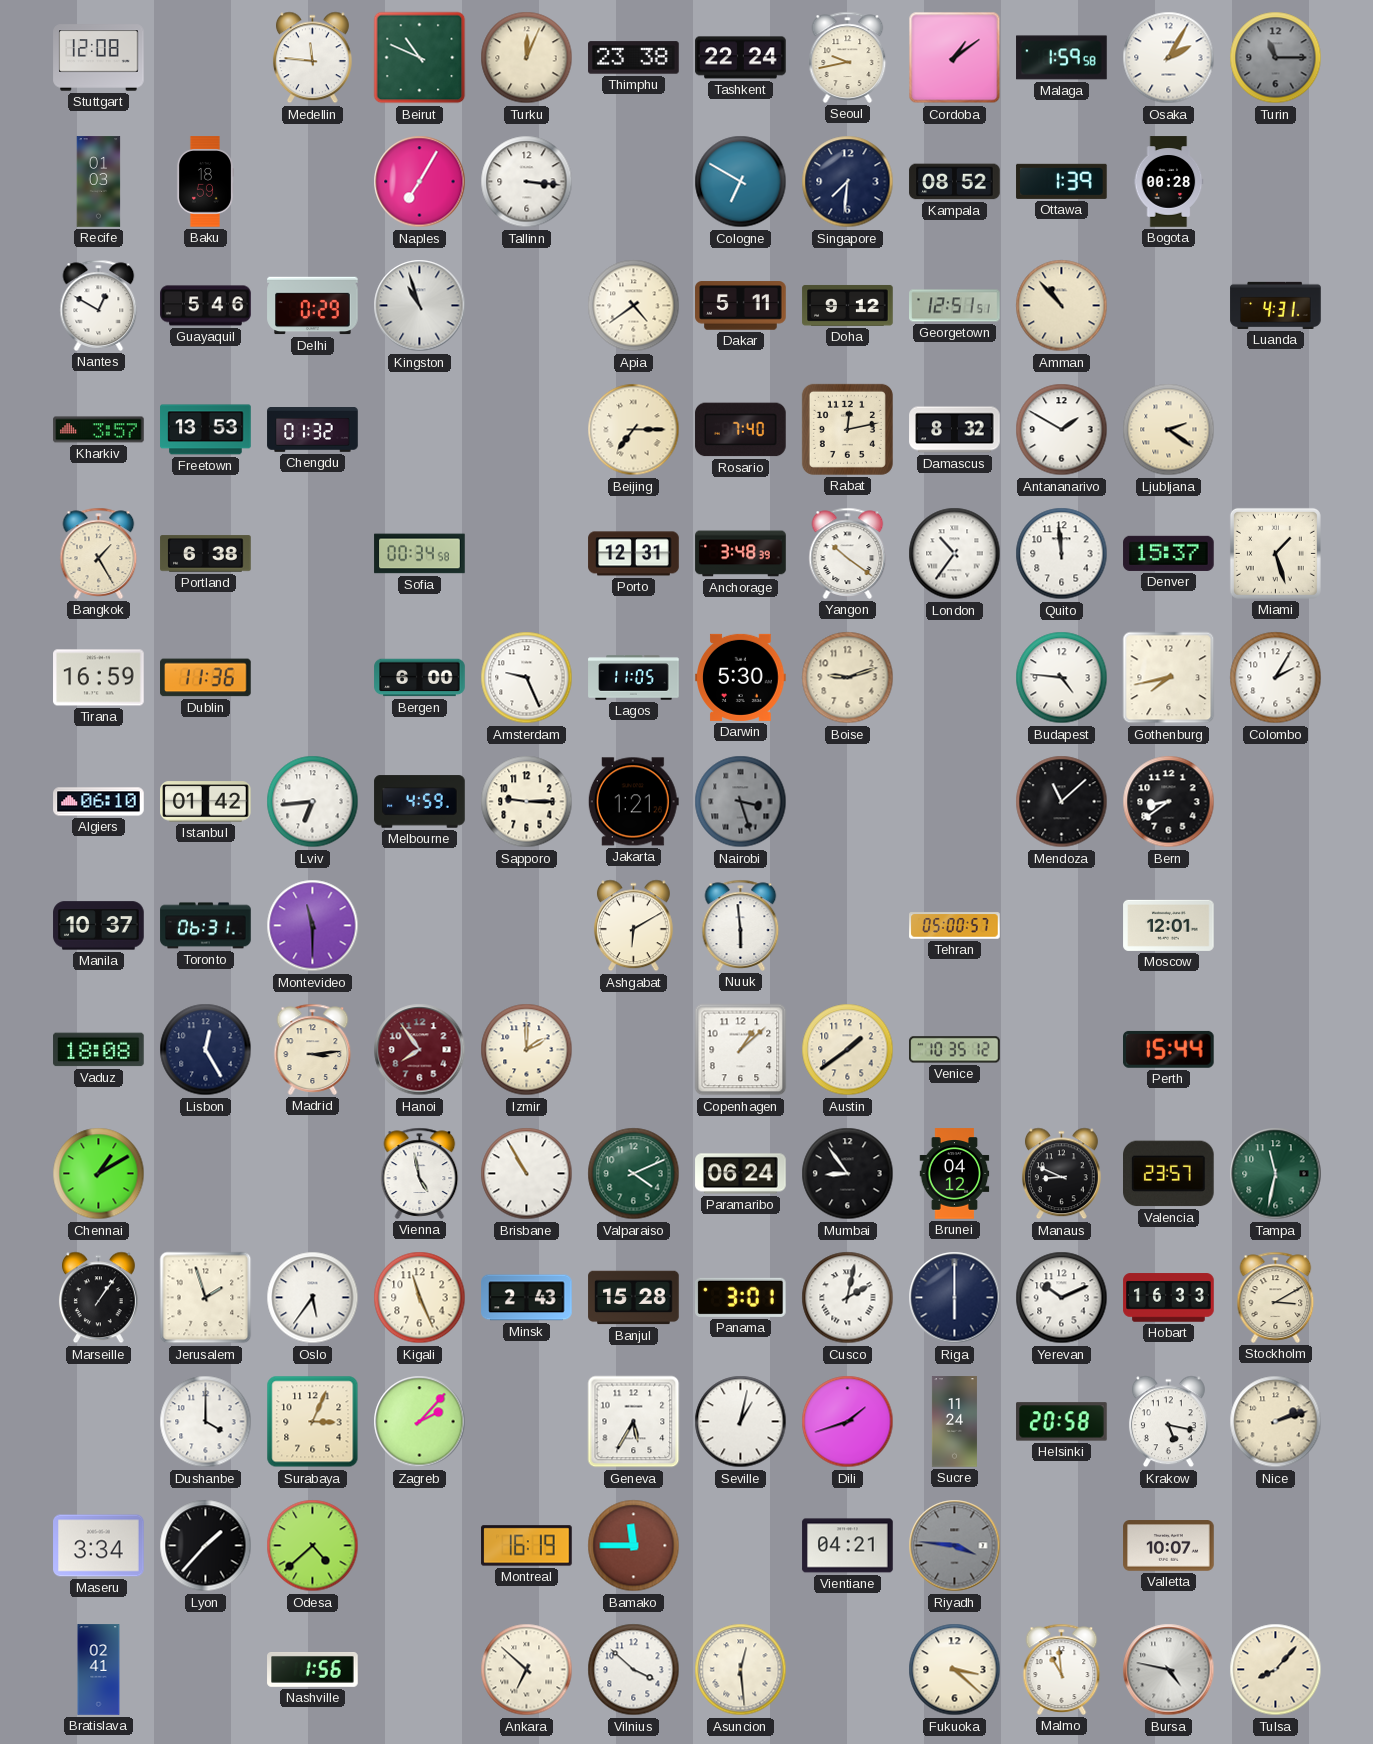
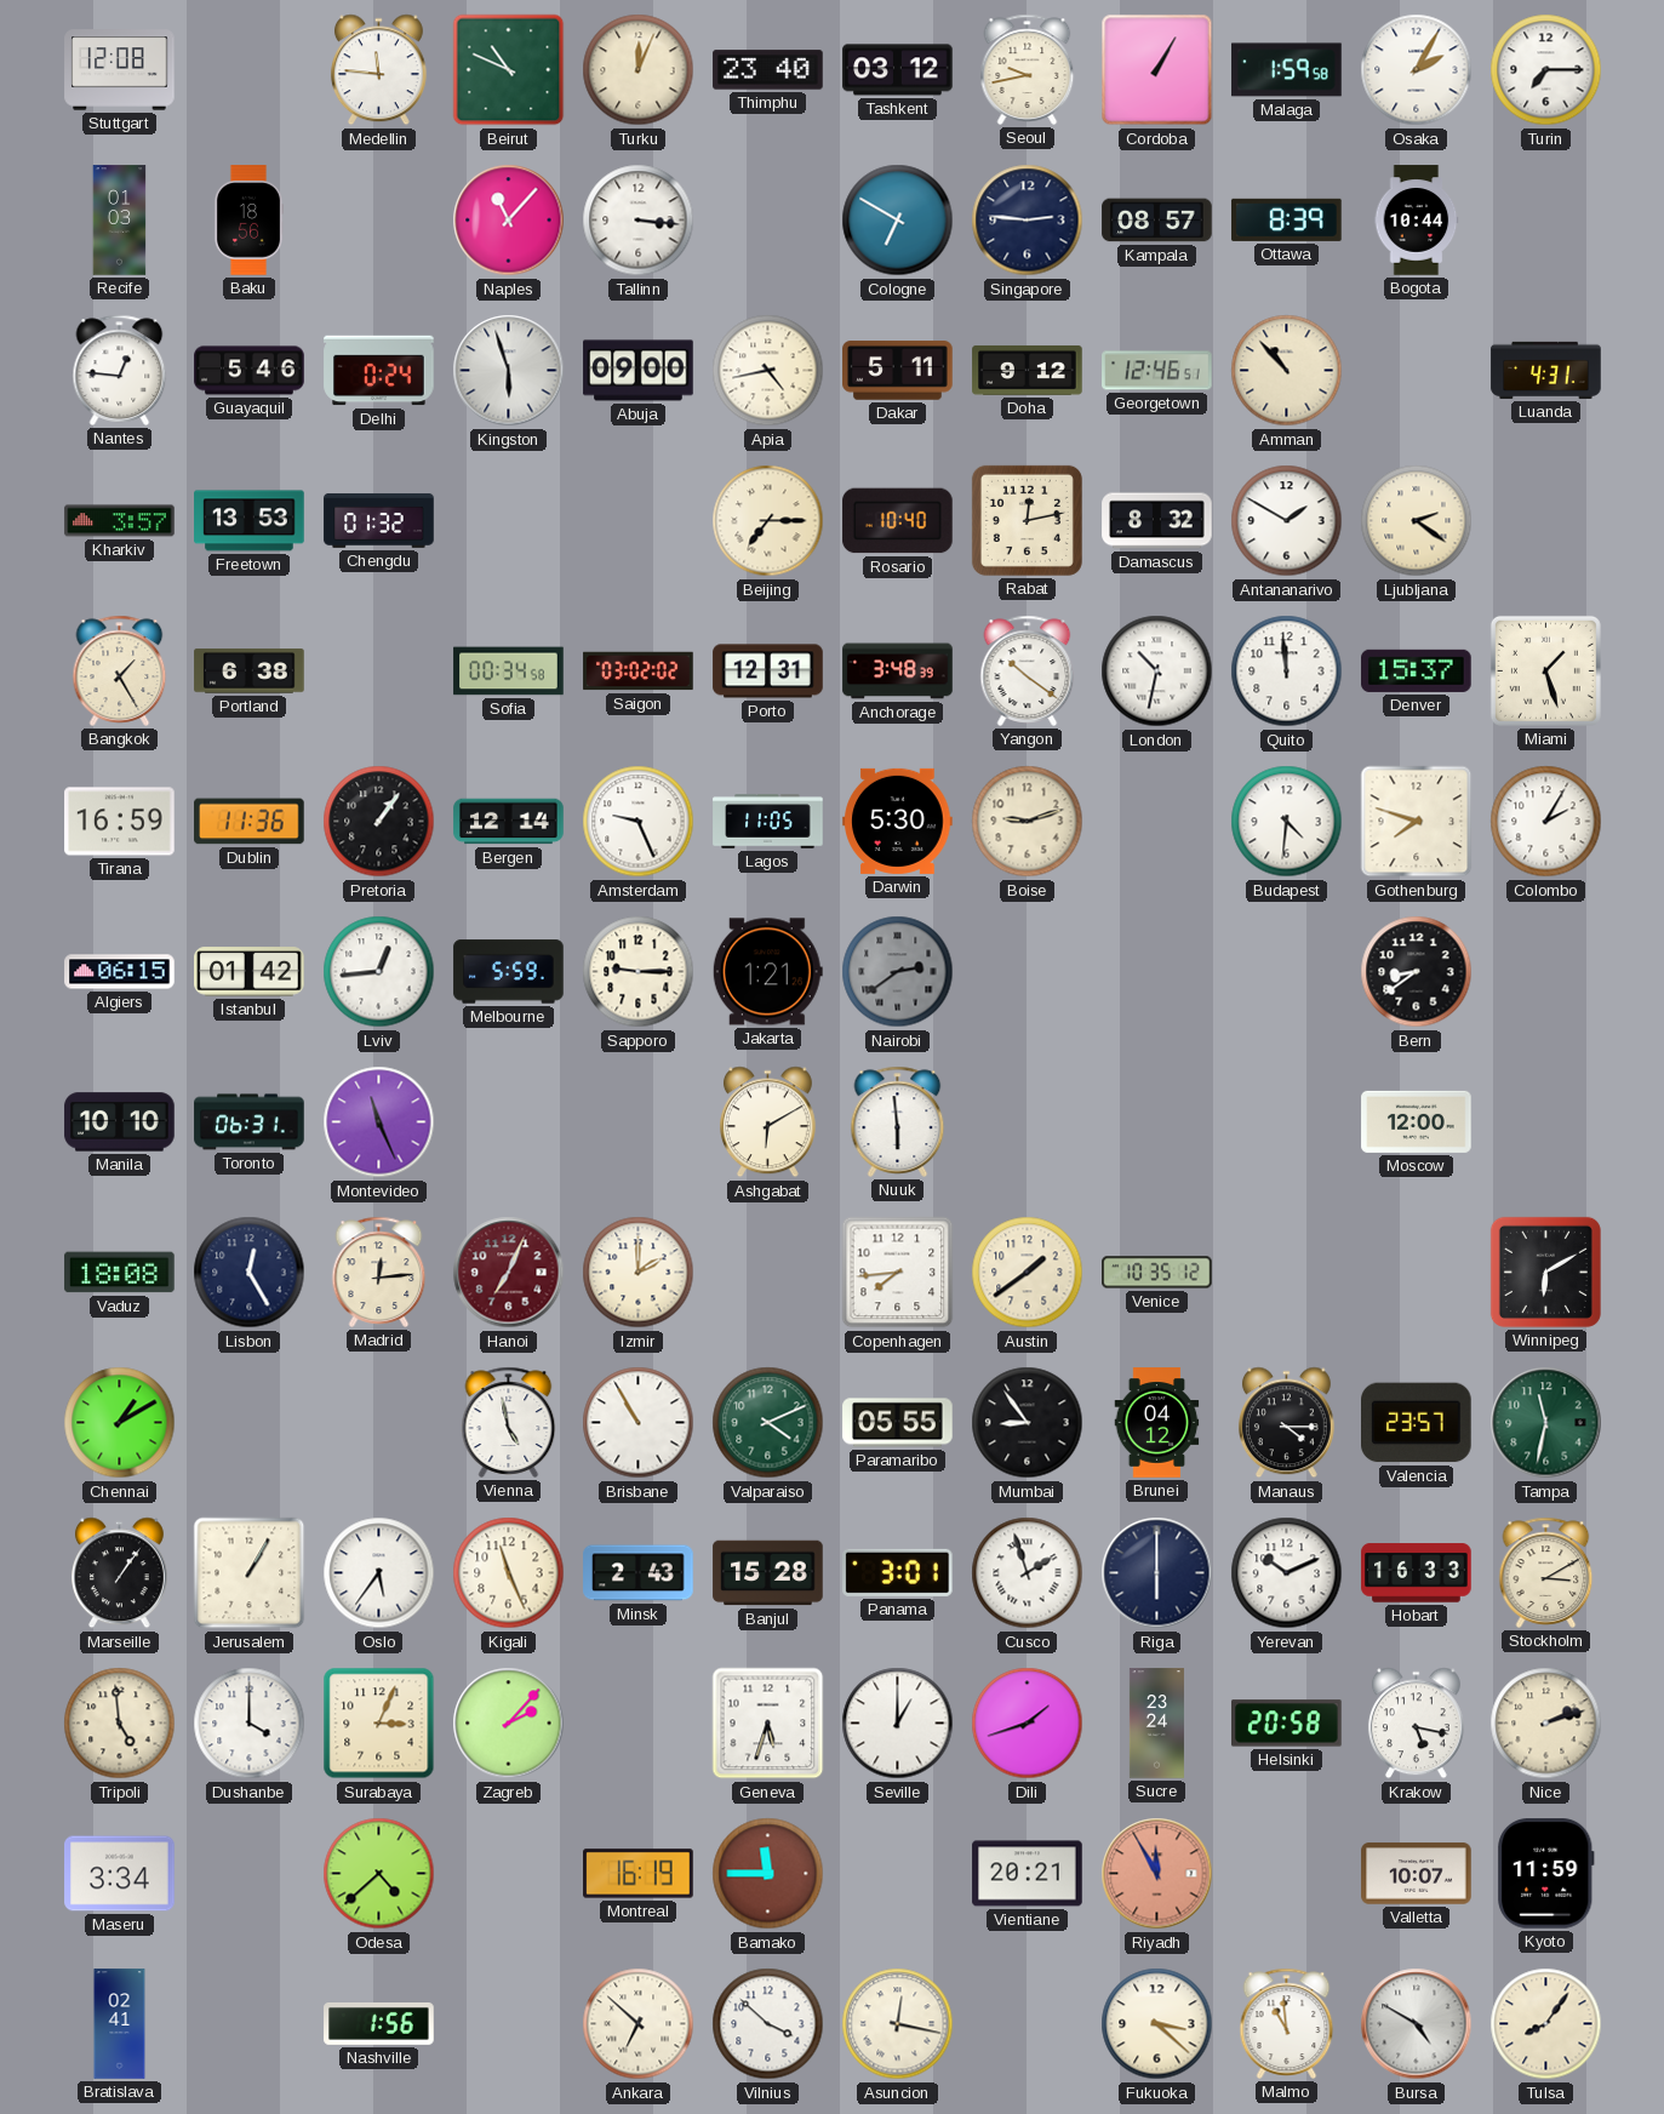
Thimphu: 23:38 -> 23:40
Tashkent: 22:24 -> 03:12
Cordoba: 1:09 -> 1:05
Turin: 11:15 -> 7:15
Turin dial: grey -> white
Baku: 18:59 -> 18:56
Naples: 7:05 -> 11:07
Singapore: 7:31 -> 2:46
Kampala: 08:52 -> 08:57
Ottawa: 1:39 -> 8:39
Bogota: 00:28 -> 10:44
Nantes: 12:50 -> 12:46
Delhi: 0:29 -> 0:24
Kingston: 10:57 -> 5:57
Abuja: none -> 09:00
Apia: 4:39 -> 4:43
Georgetown: 12:51 -> 12:46
Rosario: 7:40 -> 10:40
Saigon: none -> 03:02
London: 10:36 -> 10:32
Pretoria: none -> 1:06
Bergen: 6:00 -> 12:14
Budapest: 4:46 -> 4:31
Gothenburg: 7:43 -> 7:48
Algiers: 06:10 -> 06:15
Lviv: 6:44 -> 12:44
Melbourne: 4:59 -> 5:59
Nairobi: 3:27 -> 2:39
Mendoza: 11:08 -> none
Manila: 10:37 -> 10:10
Montevideo: 11:30 -> 11:26
Tehran: 05:00 -> none
Moscow: 12:01 -> 12:00
Madrid: 3:14 -> 12:14
Hanoi: 7:54 -> 7:04
Copenhagen: 1:08 -> 7:44
Perth: 15:44 -> none
Winnipeg: none -> 6:10
Paramaribo: 06:24 -> 05:55
Manaus: 8:49 -> 4:15
Jerusalem: 1:57 -> 1:05
Cusco: 2:02 -> 1:57
Tripoli: none -> 4:59
Geneva: 5:35 -> 5:33
Seville: 1:02 -> 1:00
Sucre: 11:24 -> 23:24
Lyon: 1:37 -> none
Vientiane: 04:21 -> 20:21
Riyadh: 3:46 -> 11:55
Riyadh dial: grey -> salmon
Kyoto: none -> 11:59
Asuncion: 12:29 -> 12:17
Bursa: 4:47 -> 4:50
Tulsa: 8:07 -> 8:06
